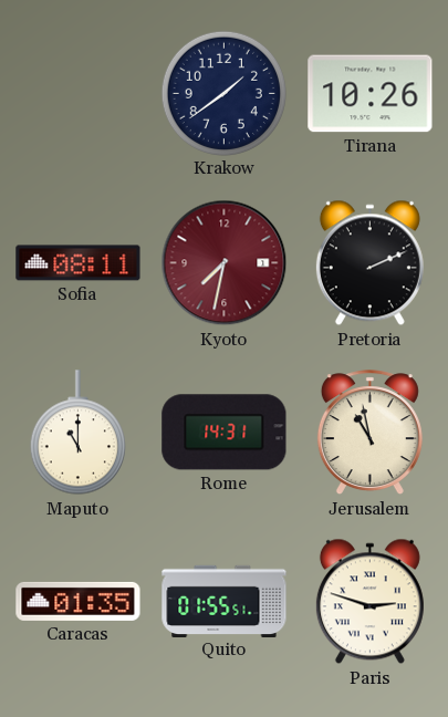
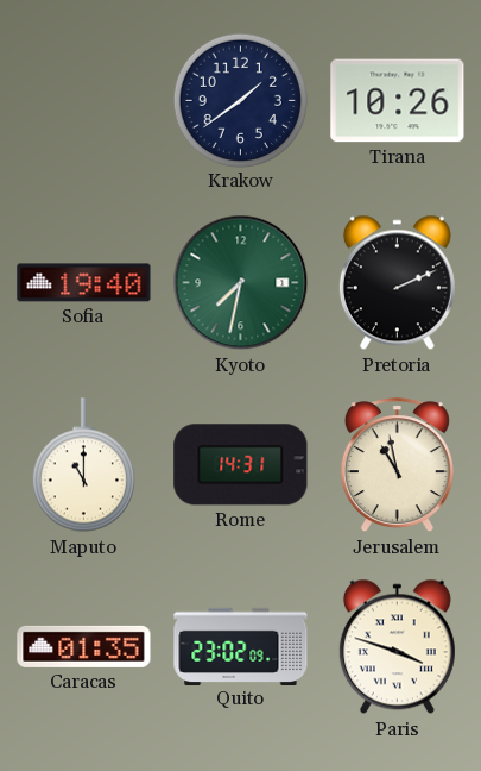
Sofia: 08:11 -> 19:40
Kyoto dial: burgundy -> green
Quito: 01:55 -> 23:02
Paris: 2:48 -> 3:48
